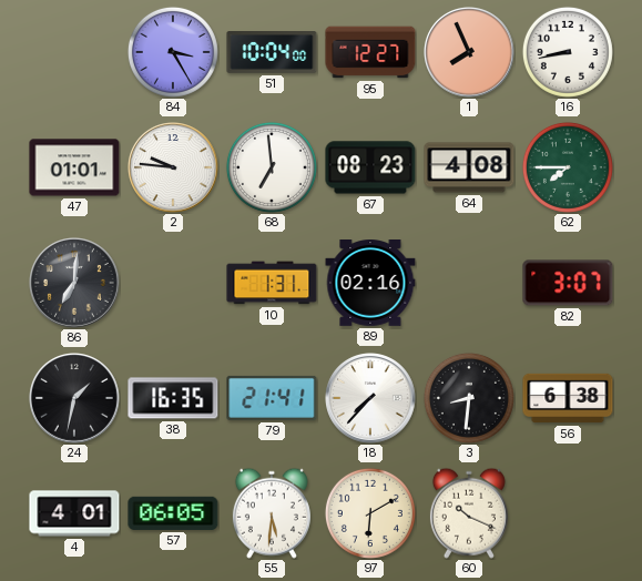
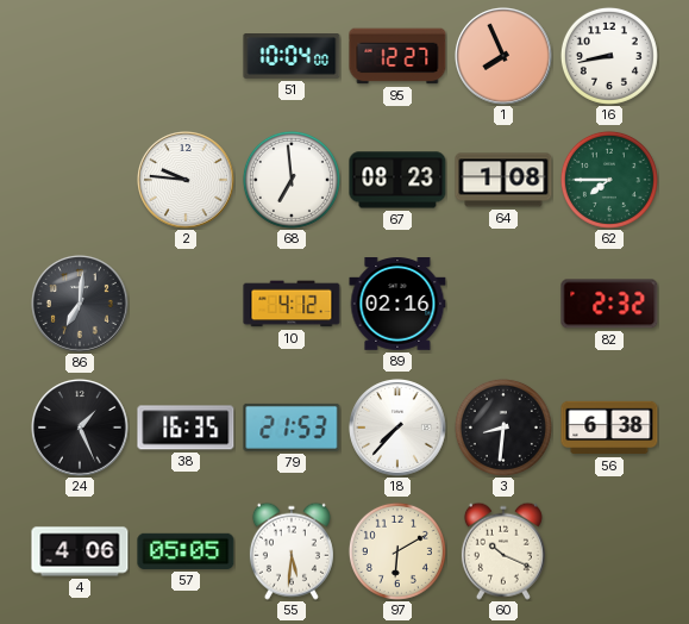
84: 3:25 -> none
47: 01:01 -> none
64: 4:08 -> 1:08
10: 1:31 -> 4:12
82: 3:07 -> 2:32
24: 1:32 -> 1:26
79: 21:41 -> 21:53
4: 4:01 -> 4:06
57: 06:05 -> 05:05
